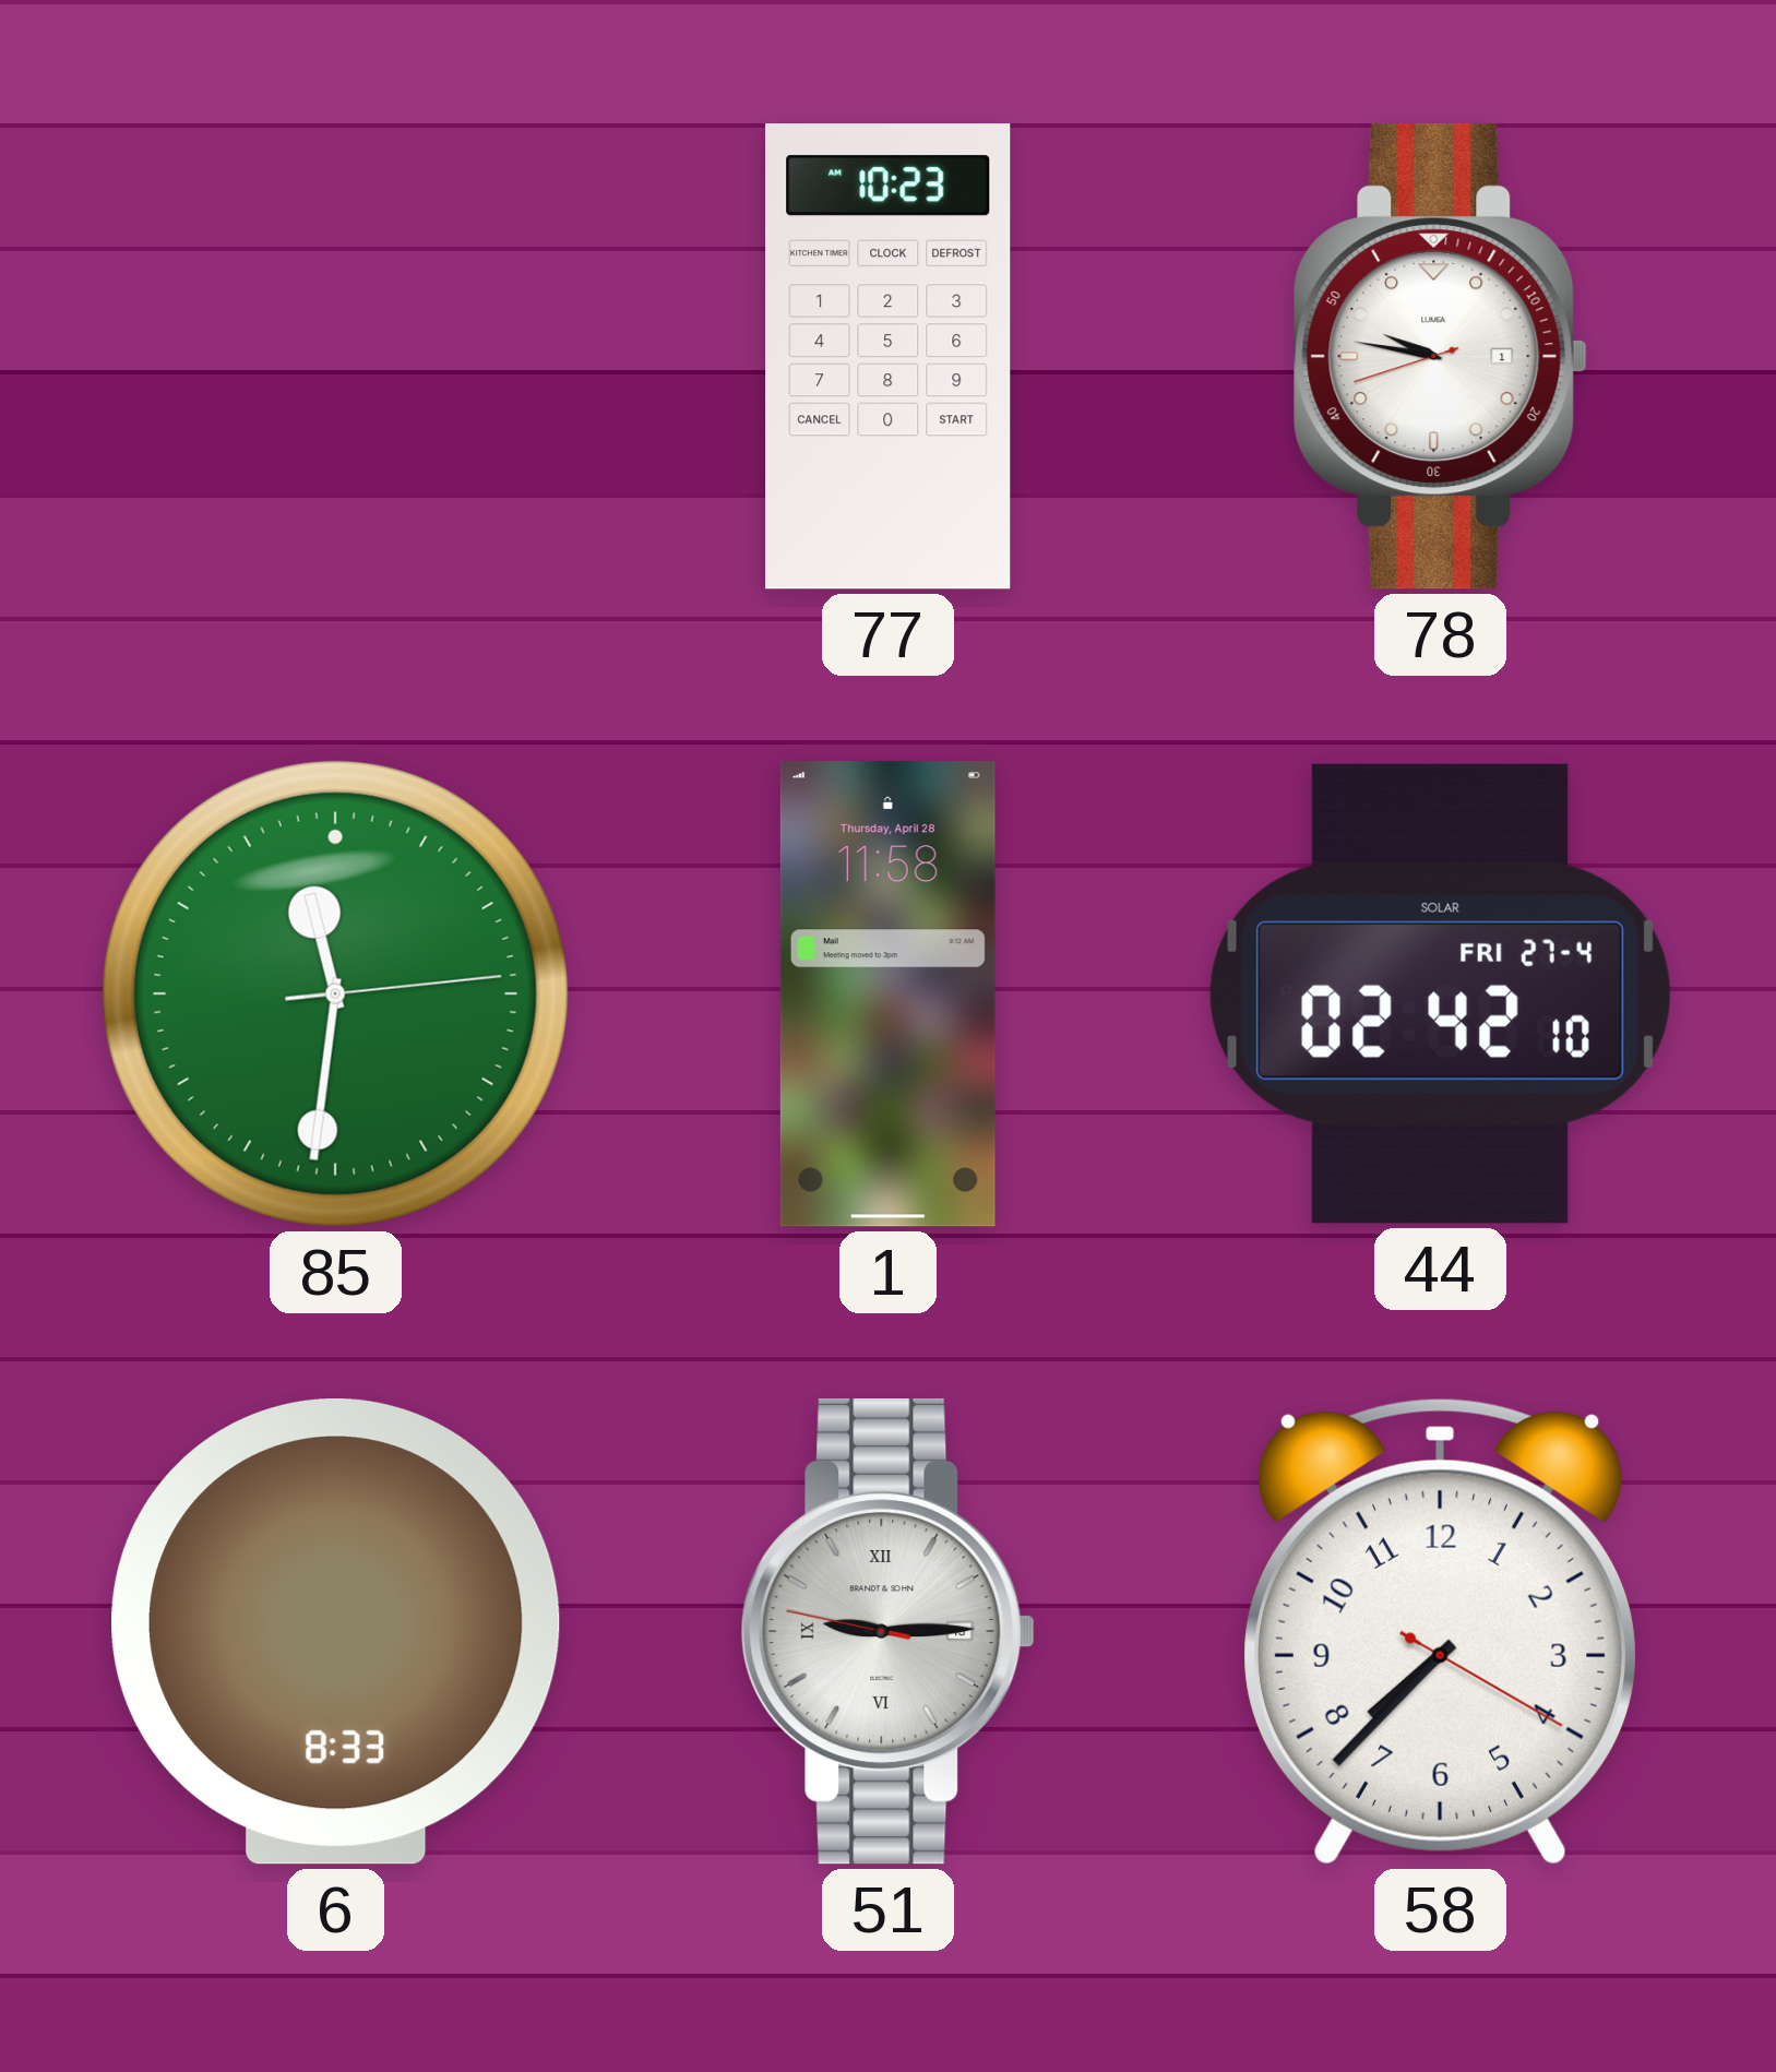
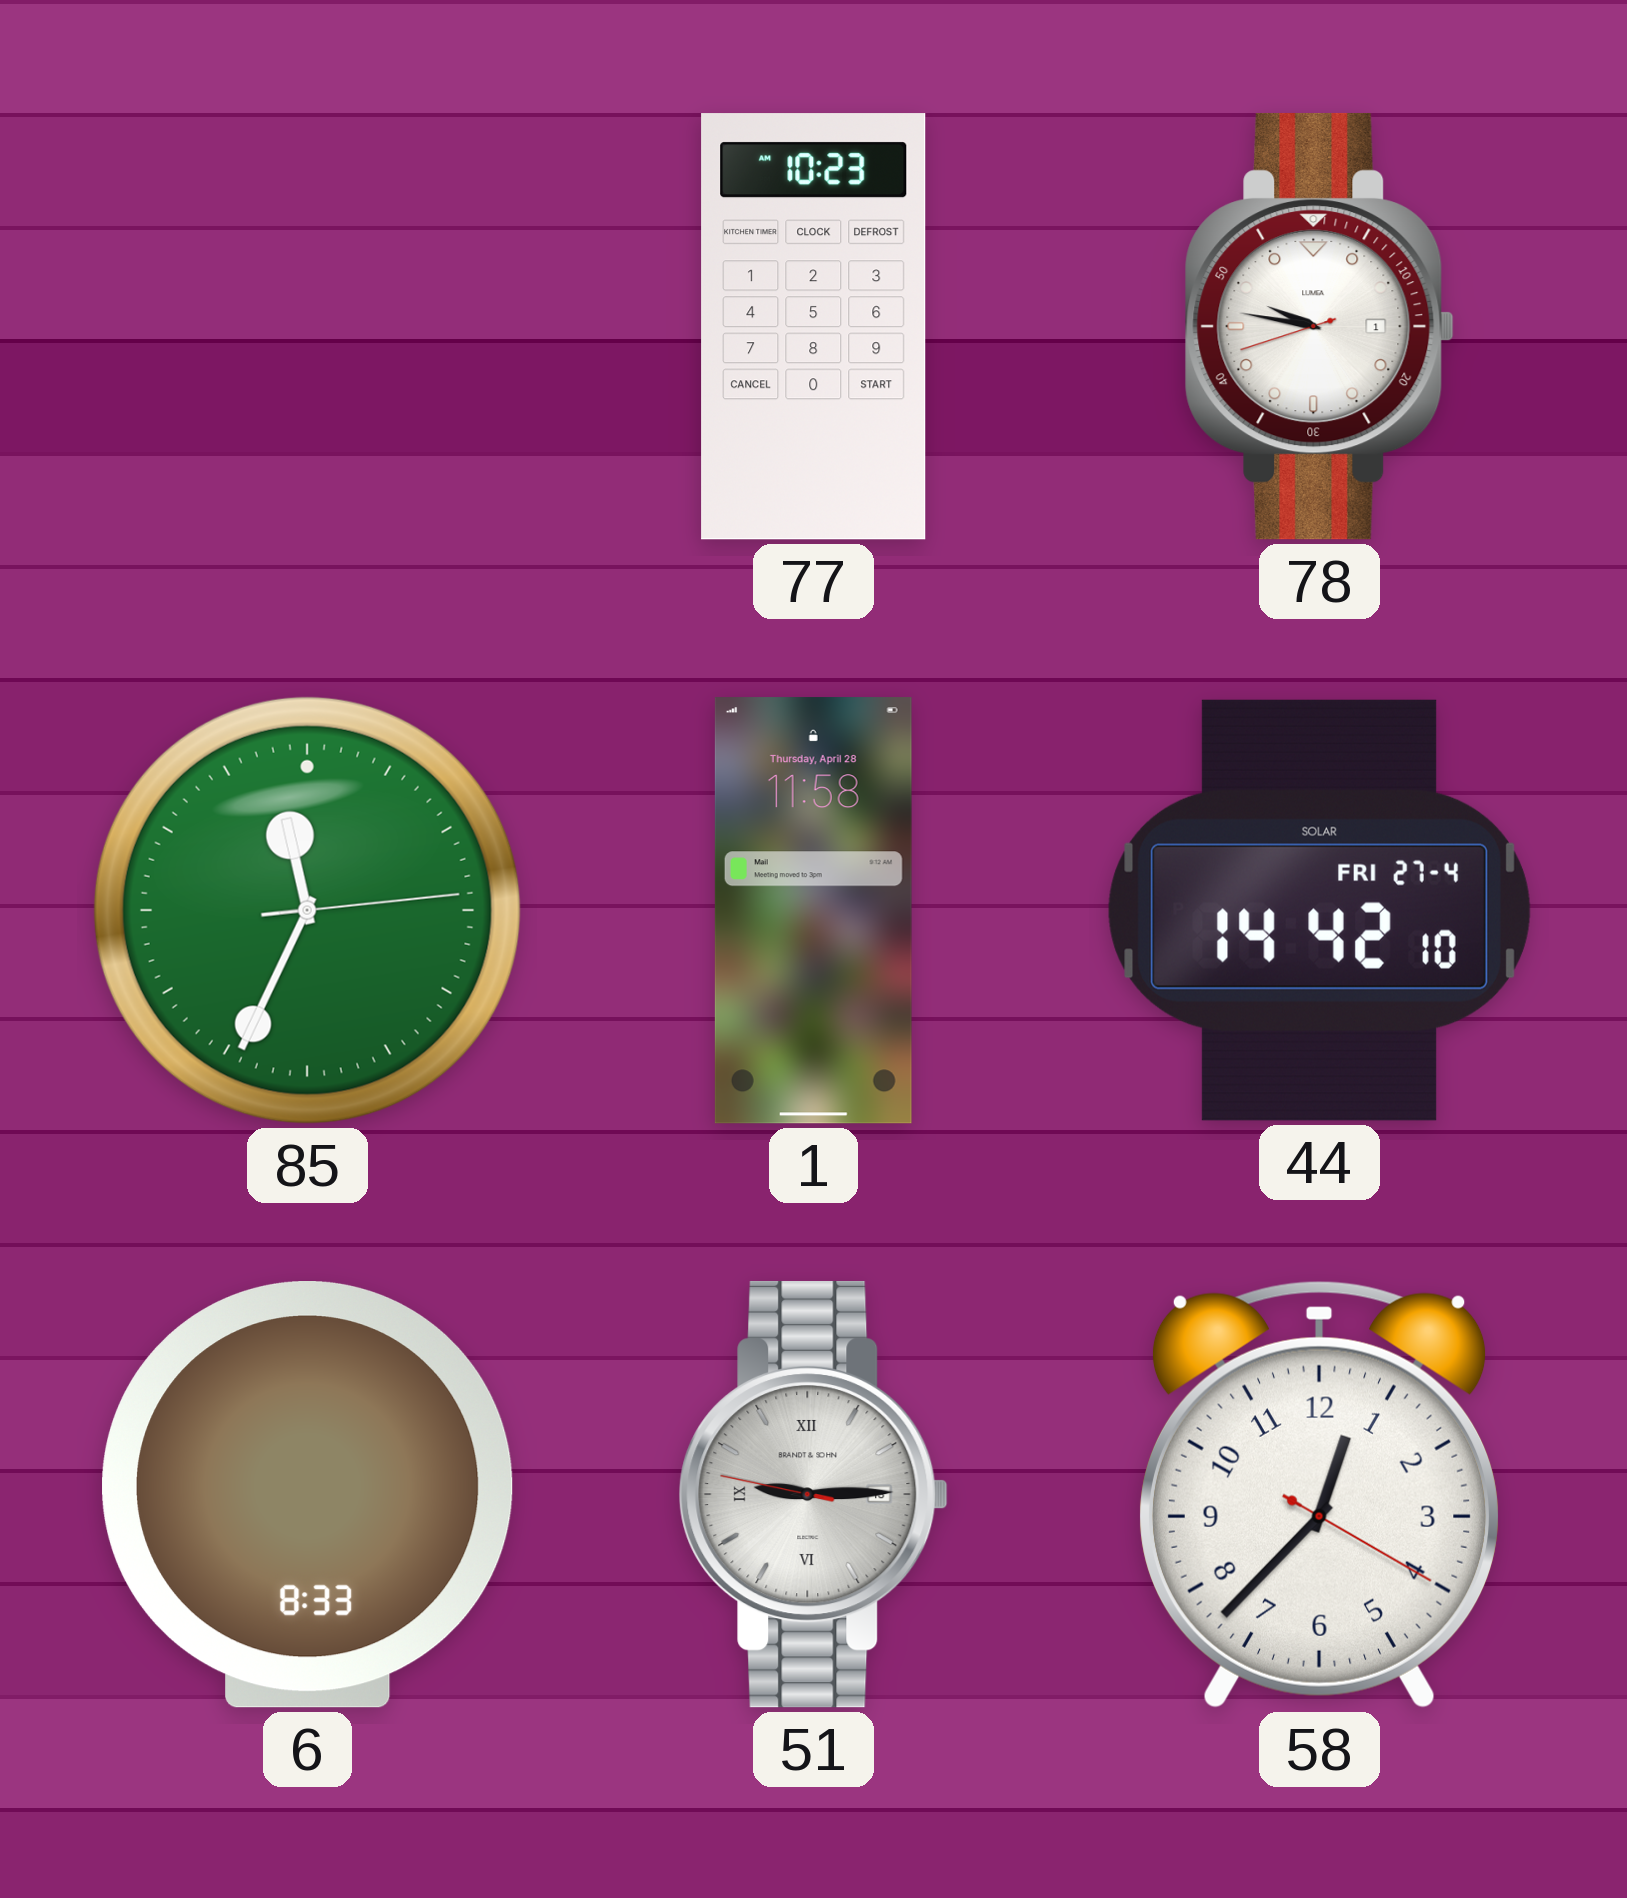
85: 11:31 -> 11:34
44: 02:42 -> 14:42
58: 7:37 -> 12:37
